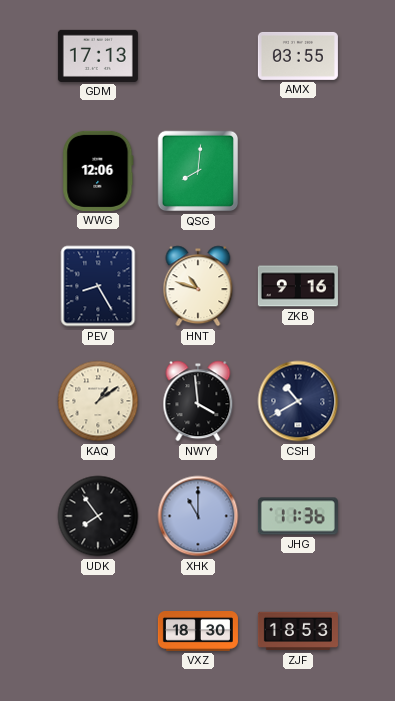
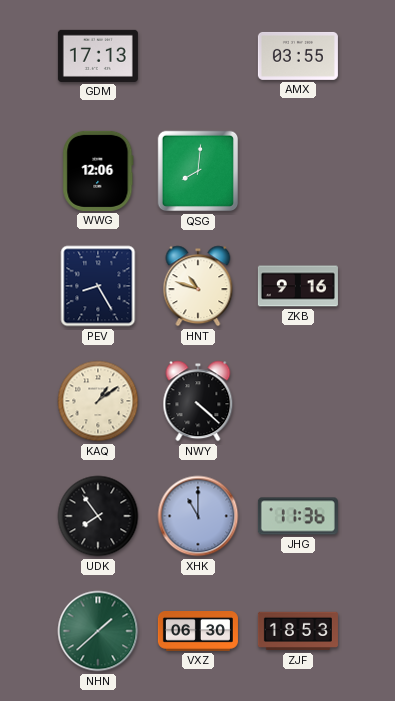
NWY: 3:59 -> 4:22
CSH: 10:40 -> none
NHN: none -> 1:38
VXZ: 18:30 -> 06:30
